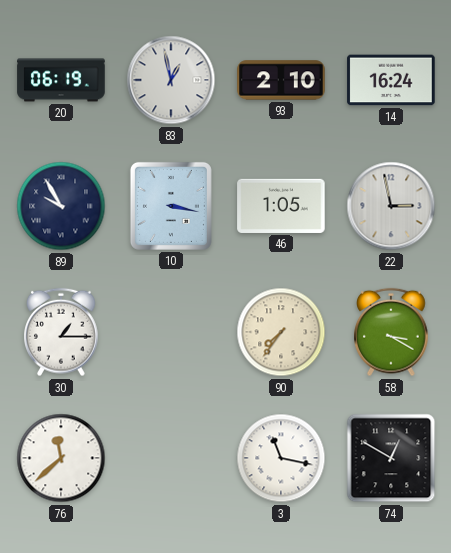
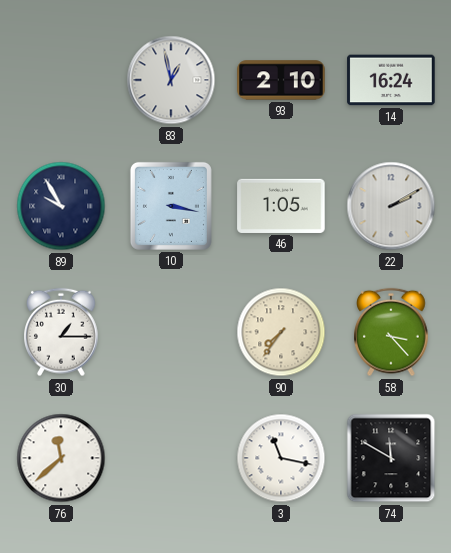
20: 06:19 -> none
22: 2:58 -> 2:10
58: 3:20 -> 3:23
74: 12:50 -> 11:50
